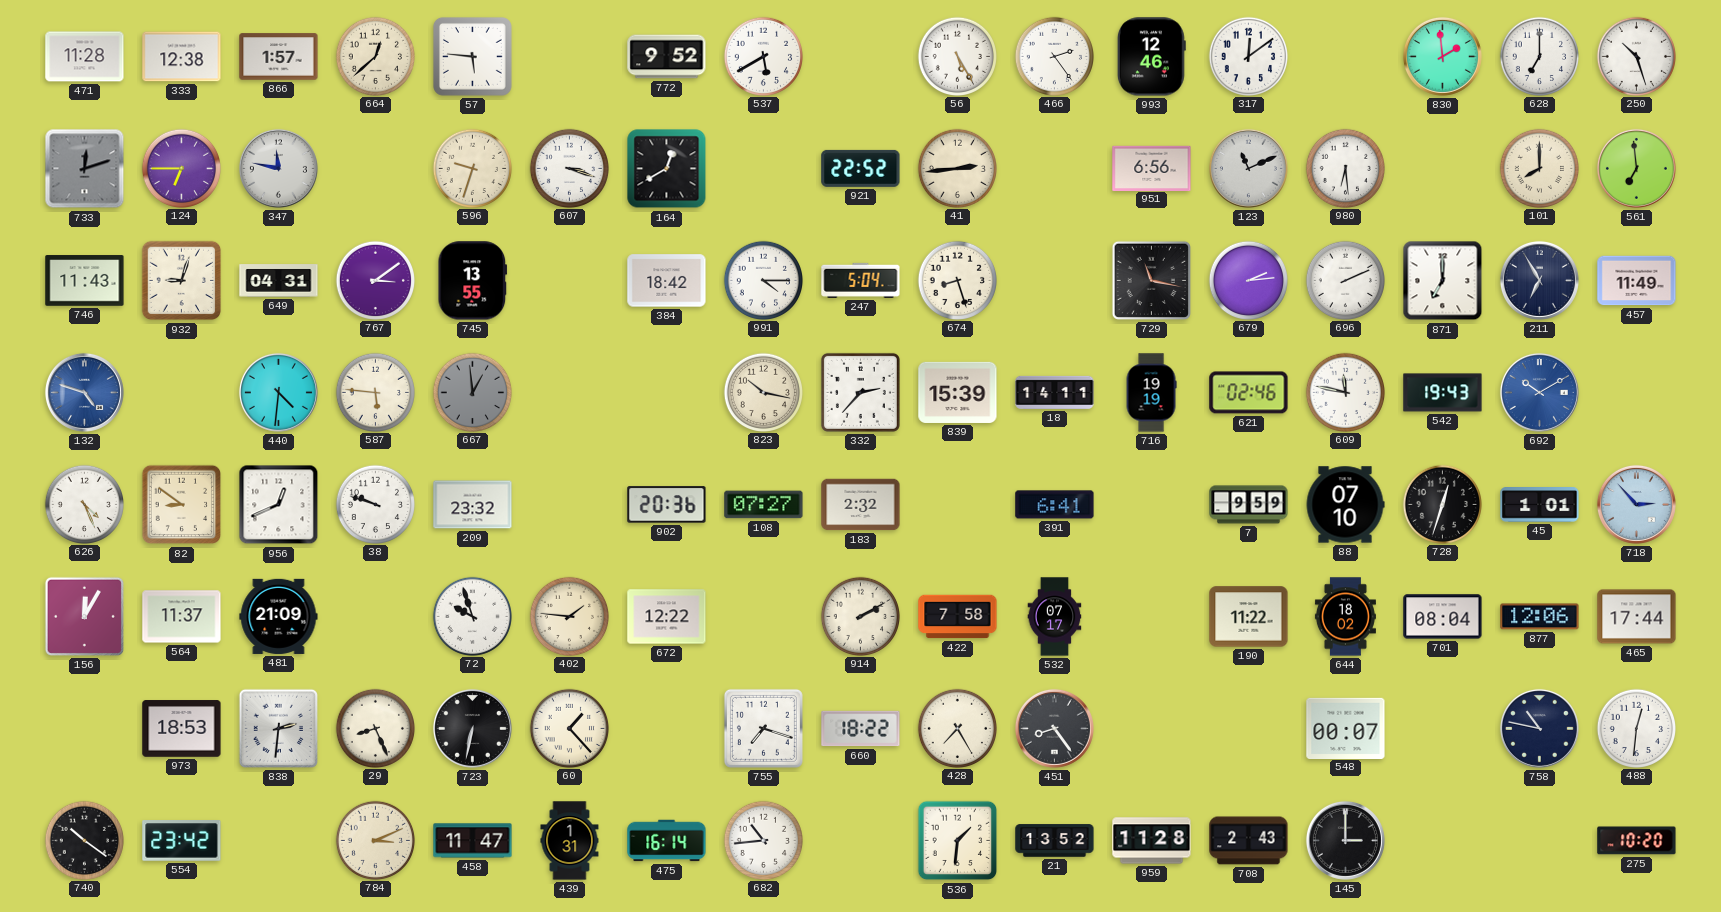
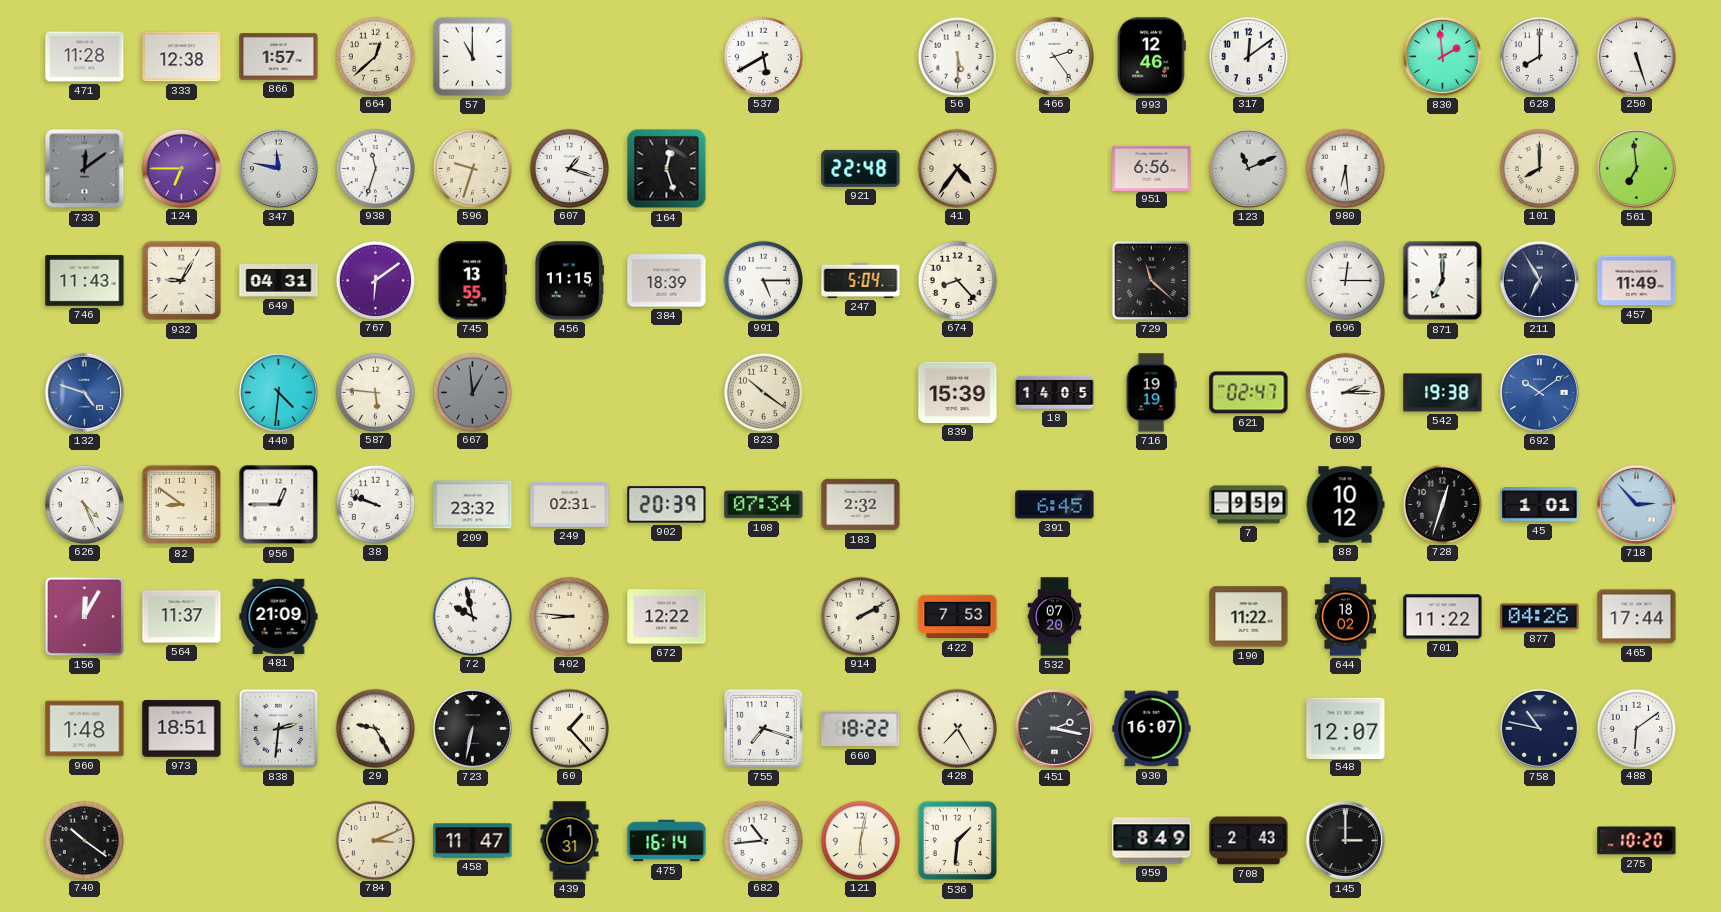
57: 5:46 -> 11:00
772: 9:52 -> none
56: 5:25 -> 5:30
628: 7:00 -> 8:00
250: 10:27 -> 5:27
733: 12:12 -> 12:09
938: none -> 11:33
607: 3:18 -> 1:18
164: 12:40 -> 12:27
921: 22:52 -> 22:48
41: 2:44 -> 4:36
932: 9:03 -> 9:05
767: 3:09 -> 6:09
456: none -> 11:15
384: 18:42 -> 18:39
991: 4:15 -> 5:15
674: 8:27 -> 8:23
729: 11:17 -> 11:22
679: 2:14 -> none
696: 2:11 -> 12:15
823: 10:17 -> 10:21
332: 2:37 -> none
18: 14:11 -> 14:05
621: 02:46 -> 02:47
609: 11:47 -> 2:15
542: 19:43 -> 19:38
692: 10:10 -> 10:09
956: 12:41 -> 12:45
249: none -> 02:31
902: 20:36 -> 20:39
108: 07:27 -> 07:34
391: 6:41 -> 6:45
88: 07:10 -> 10:12
72: 9:57 -> 9:58
402: 1:46 -> 8:46
422: 7:58 -> 7:53
532: 07:17 -> 07:20
701: 08:04 -> 11:22
877: 12:06 -> 04:26
960: none -> 1:48
973: 18:53 -> 18:51
29: 8:26 -> 9:25
451: 8:24 -> 2:17
930: none -> 16:07
548: 00:07 -> 12:07
488: 12:31 -> 6:09
554: 23:42 -> none
121: none -> 6:02
21: 13:52 -> none
959: 11:28 -> 8:49
